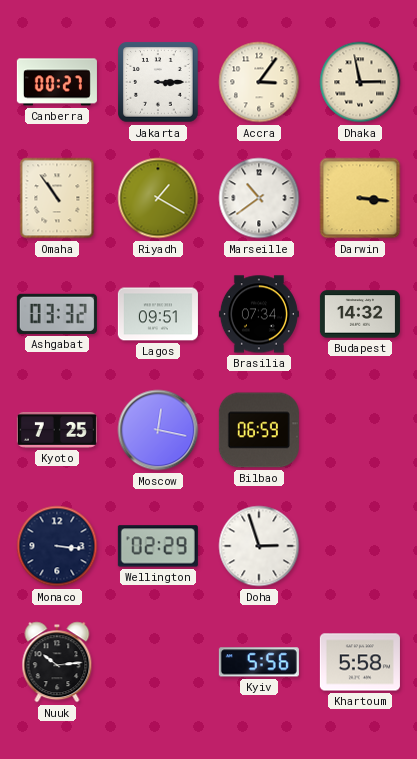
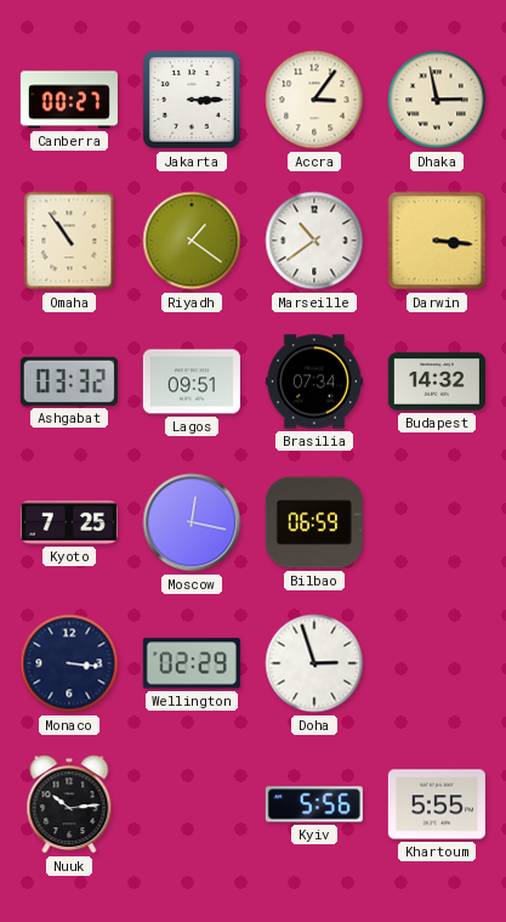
Riyadh: 1:20 -> 1:21
Khartoum: 5:58 -> 5:55
